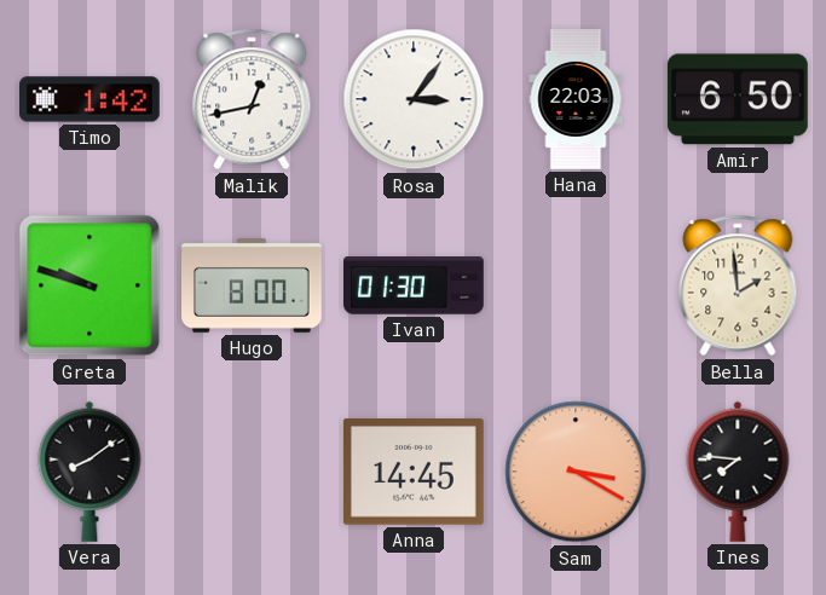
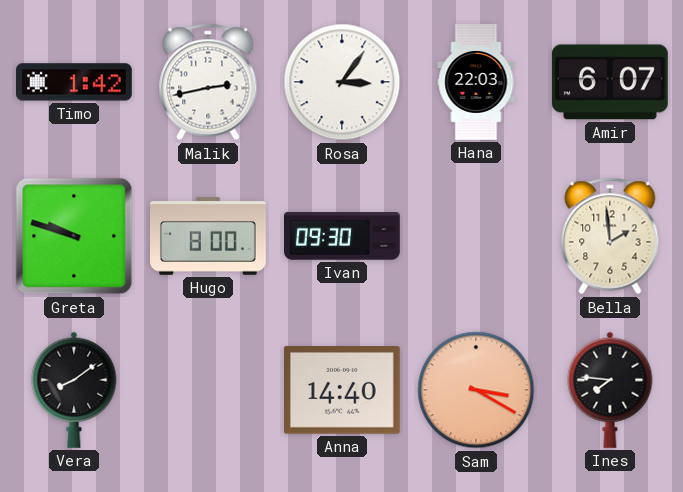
Malik: 12:43 -> 2:43
Amir: 6:50 -> 6:07
Ivan: 01:30 -> 09:30
Anna: 14:45 -> 14:40
